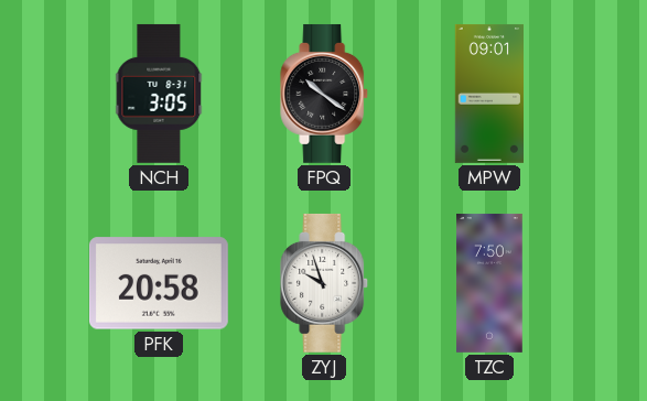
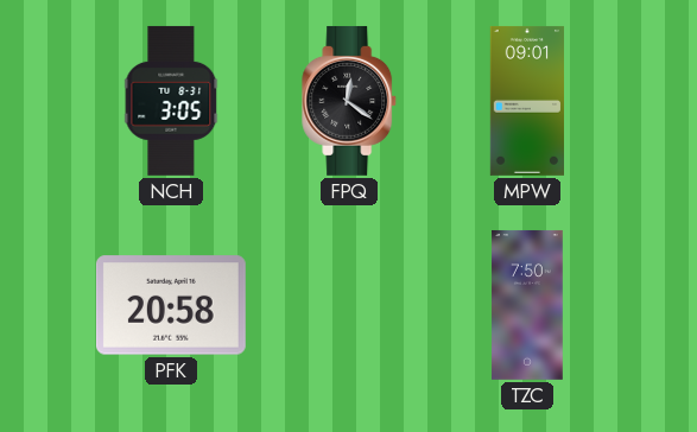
FPQ: 10:21 -> 12:21
ZYJ: 9:57 -> none
